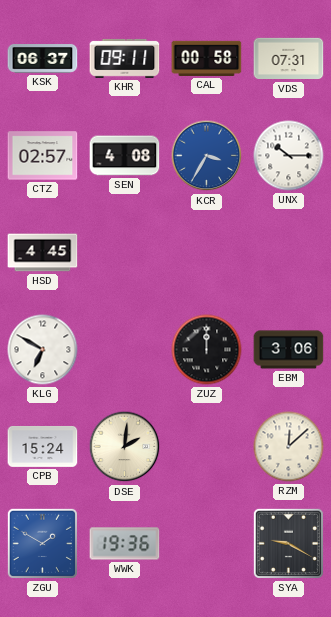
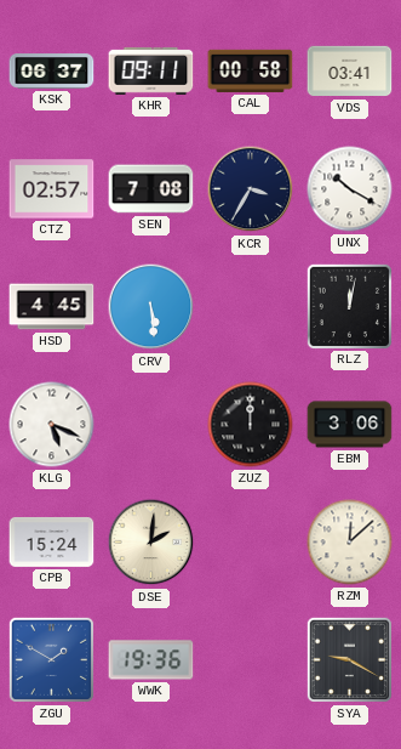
VDS: 07:31 -> 03:41
SEN: 4:08 -> 7:08
KCR dial: blue -> navy
UNX: 10:15 -> 10:20
CRV: none -> 5:29
RLZ: none -> 12:02
KLG: 6:50 -> 5:19
